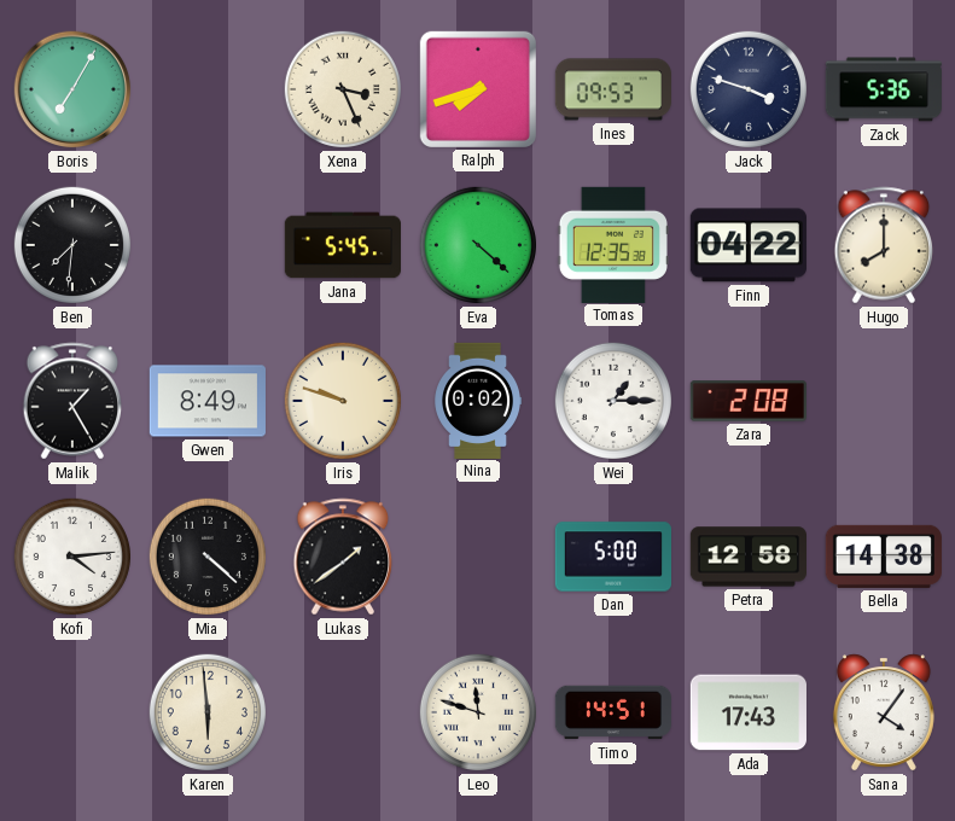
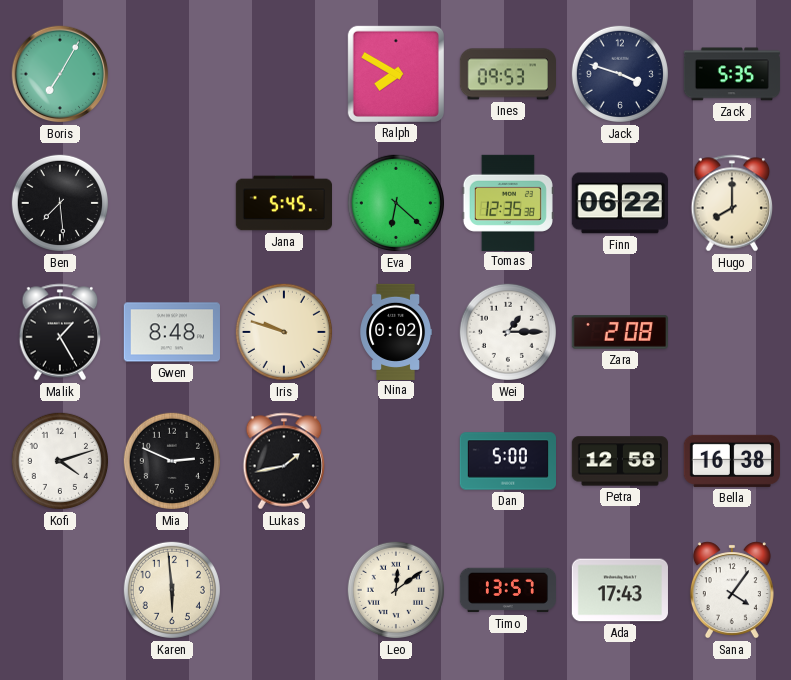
Xena: 3:26 -> none
Ralph: 7:42 -> 7:50
Zack: 5:36 -> 5:35
Ben: 7:31 -> 7:29
Eva: 4:22 -> 6:22
Finn: 04:22 -> 06:22
Gwen: 8:49 -> 8:48
Kofi: 4:14 -> 4:12
Mia: 4:22 -> 2:49
Lukas: 1:39 -> 1:43
Bella: 14:38 -> 16:38
Leo: 11:48 -> 12:09
Timo: 14:51 -> 13:57
